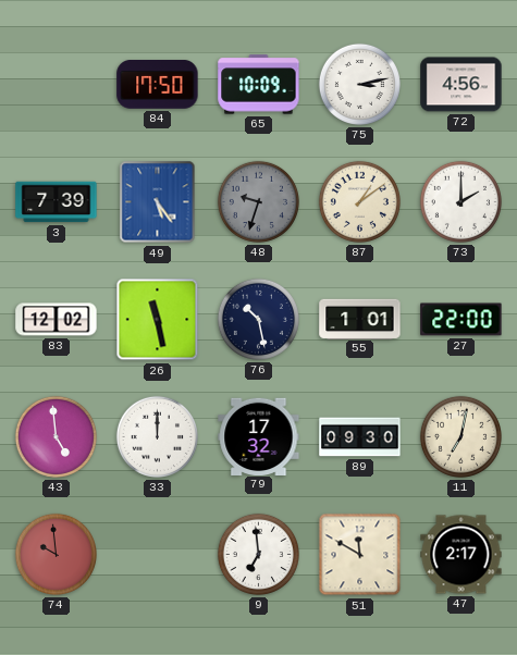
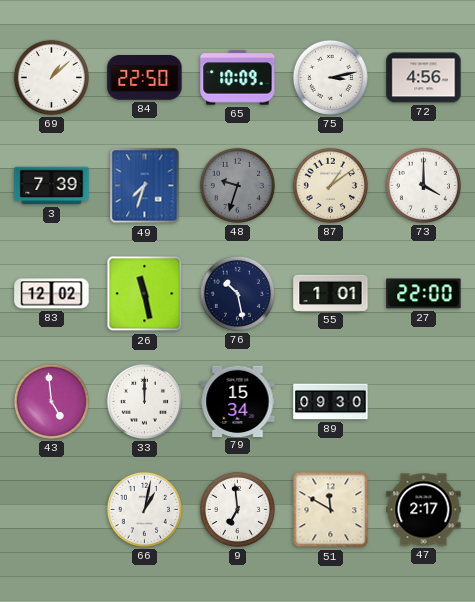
69: none -> 1:08
84: 17:50 -> 22:50
49: 5:24 -> 7:33
73: 2:00 -> 4:00
79: 17:32 -> 15:34
11: 7:02 -> none
74: 9:59 -> none
66: none -> 1:02
